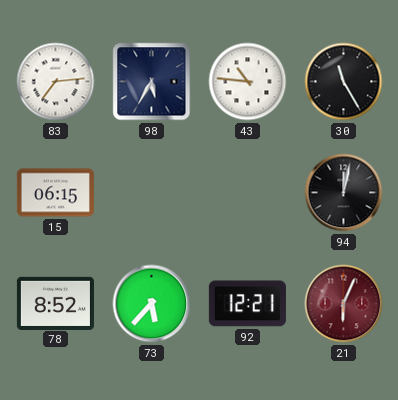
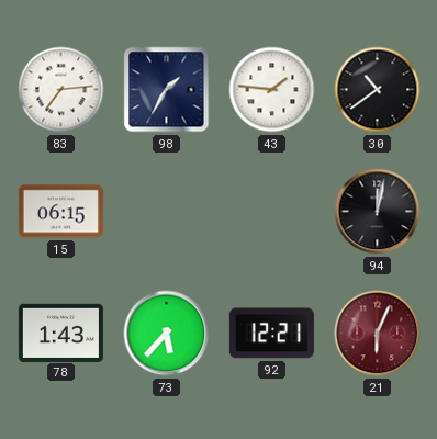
98: 5:35 -> 1:35
43: 10:46 -> 1:46
30: 11:25 -> 10:39
78: 8:52 -> 1:43
